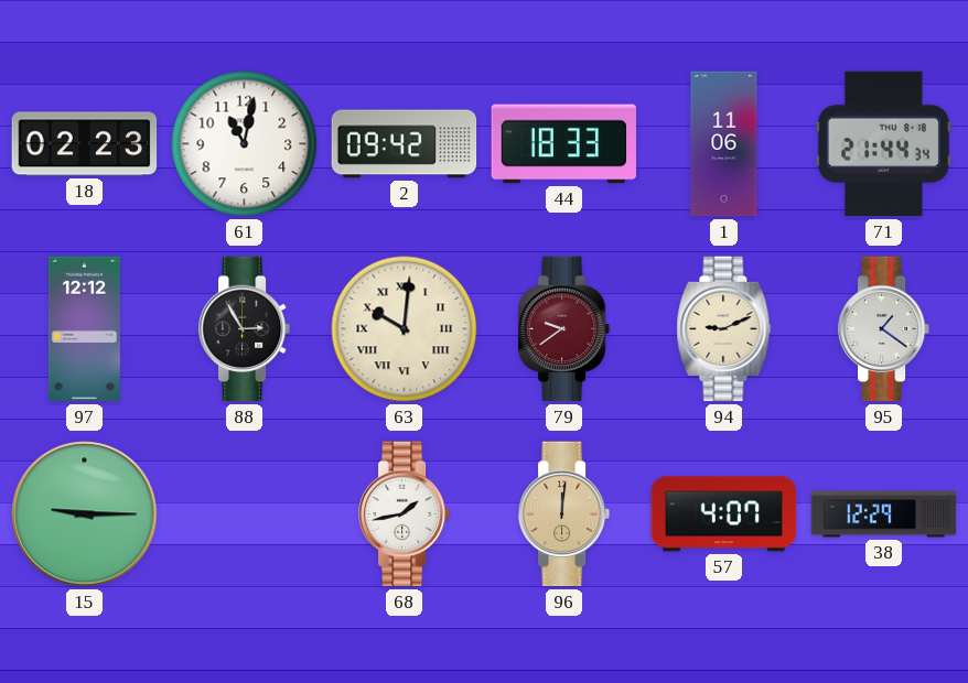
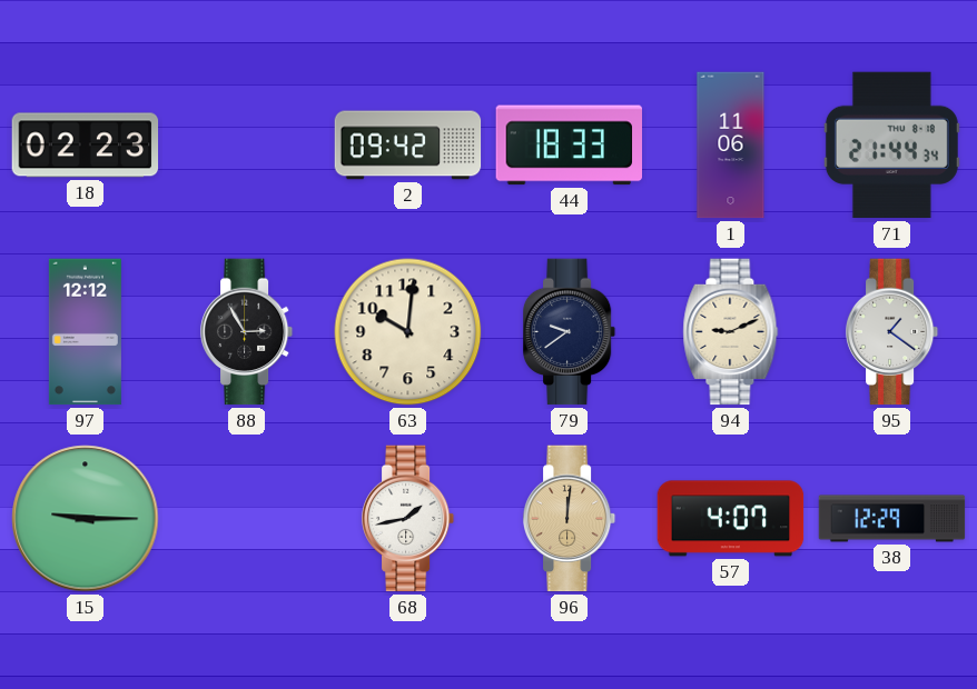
61: 11:02 -> none
63 numerals: Roman -> Arabic
79 dial: burgundy -> navy
